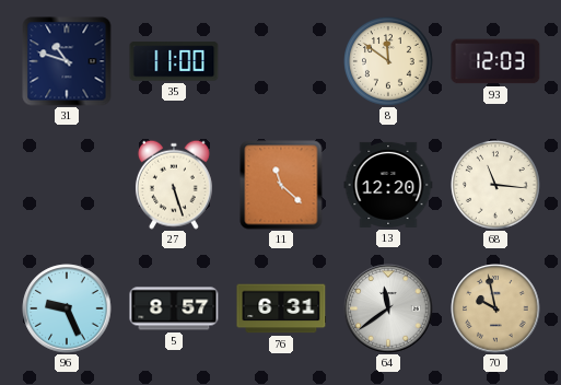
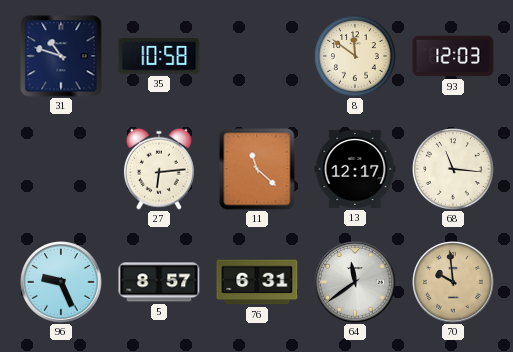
35: 11:00 -> 10:58
27: 5:27 -> 6:14
13: 12:20 -> 12:17
70: 9:58 -> 9:59
